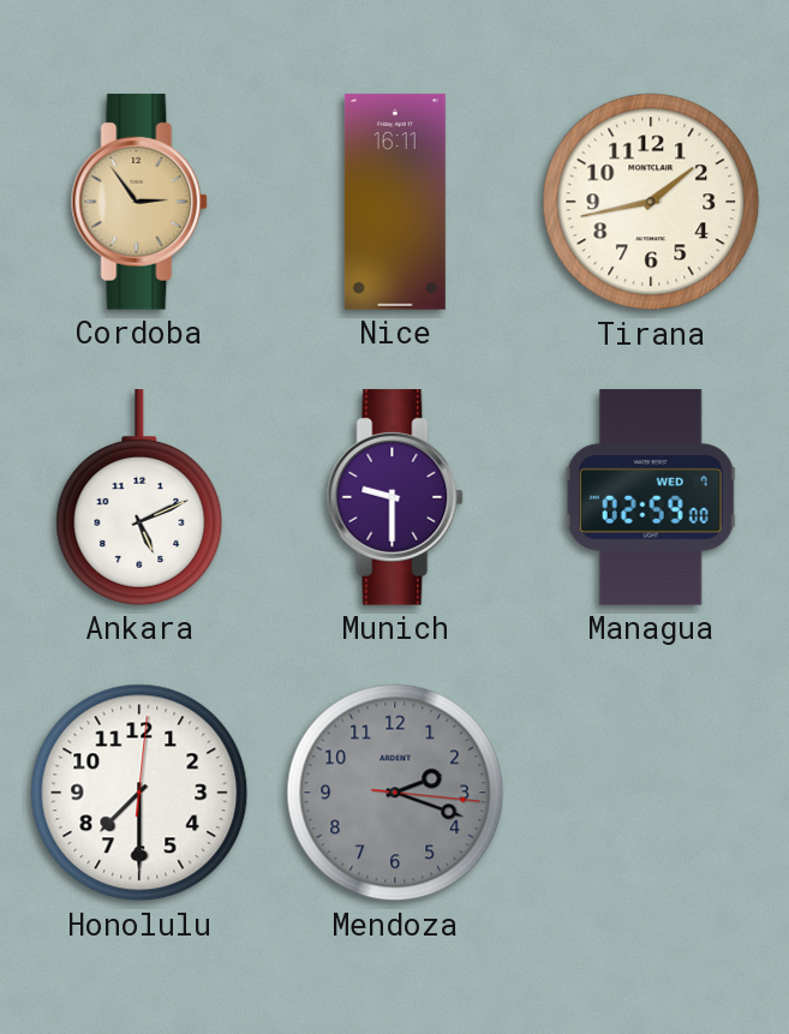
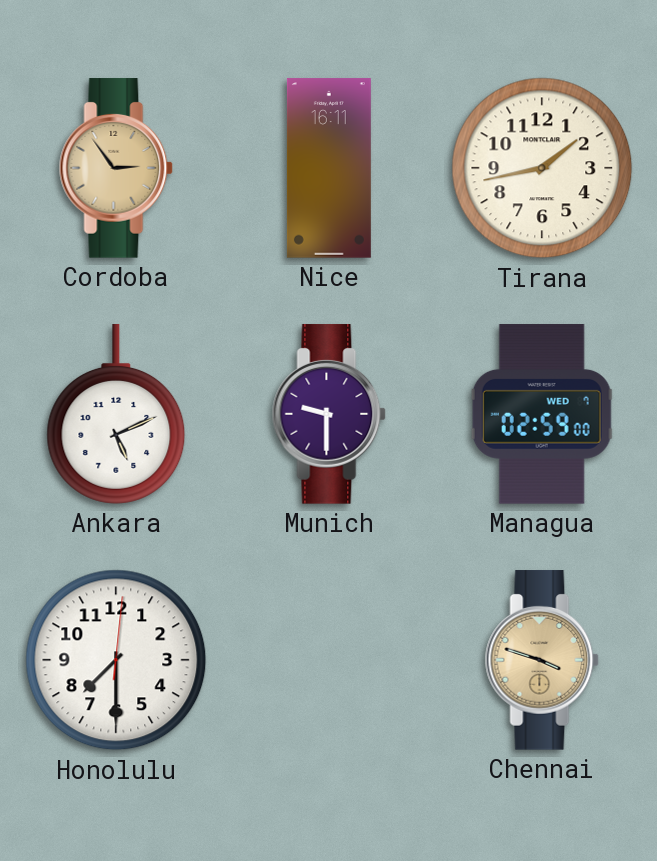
Mendoza: 2:18 -> none
Chennai: none -> 3:48
